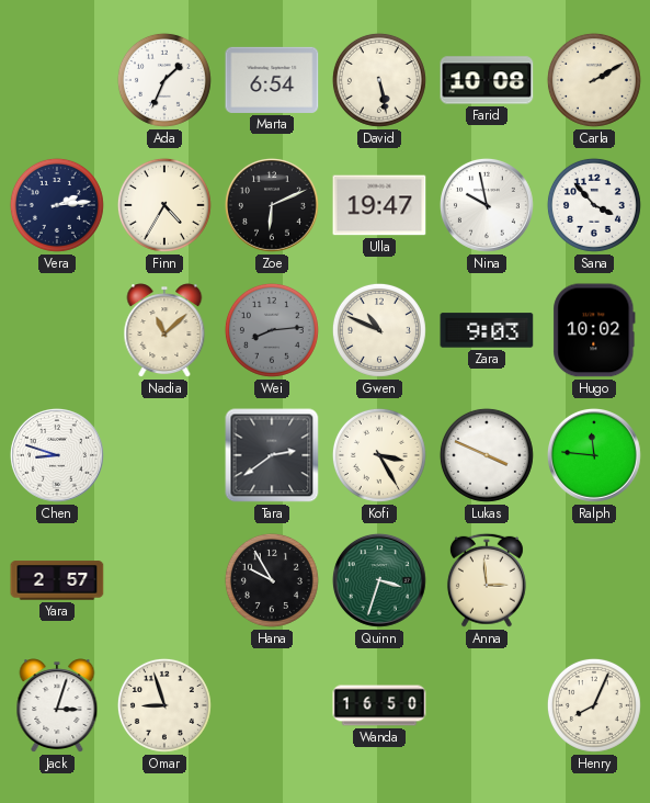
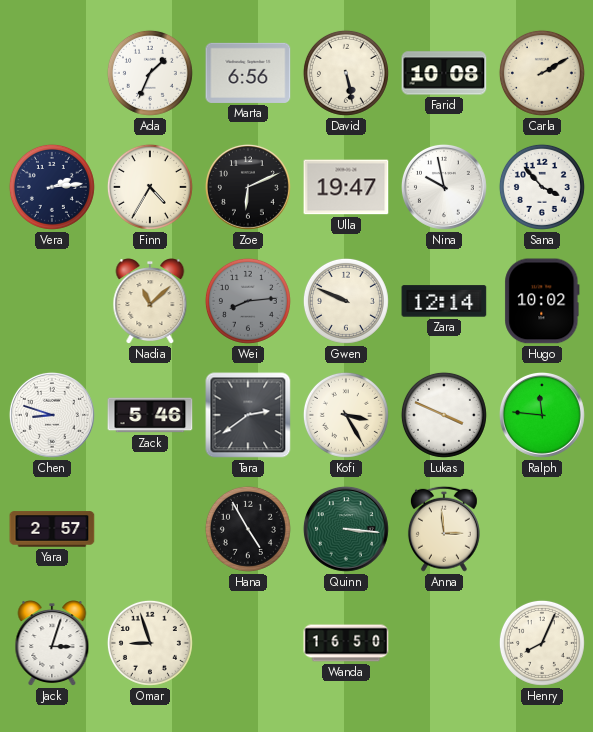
Marta: 6:54 -> 6:56
Gwen: 10:49 -> 9:49
Zara: 9:03 -> 12:14
Zack: none -> 5:46
Hana: 9:55 -> 4:55
Quinn: 3:33 -> 3:16
